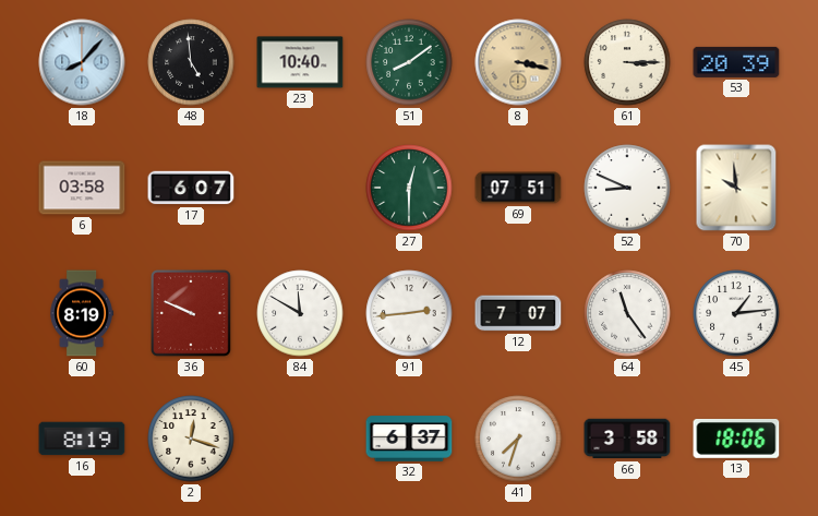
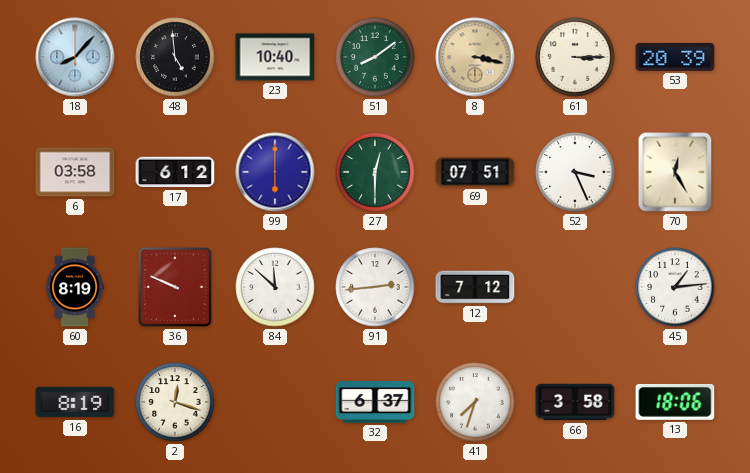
17: 6:07 -> 6:12
99: none -> 6:00
52: 8:49 -> 3:26
70: 9:59 -> 12:25
84: 11:50 -> 11:52
12: 7:07 -> 7:12
64: 11:24 -> none
